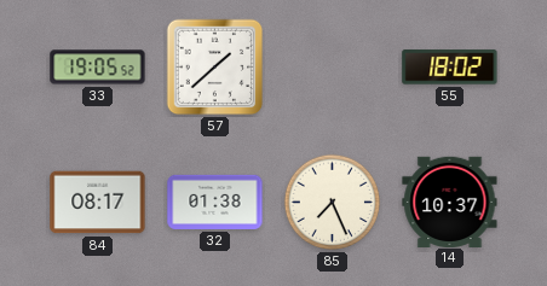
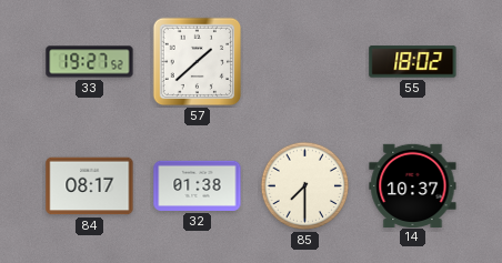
33: 19:05 -> 19:27
85: 7:26 -> 7:30
